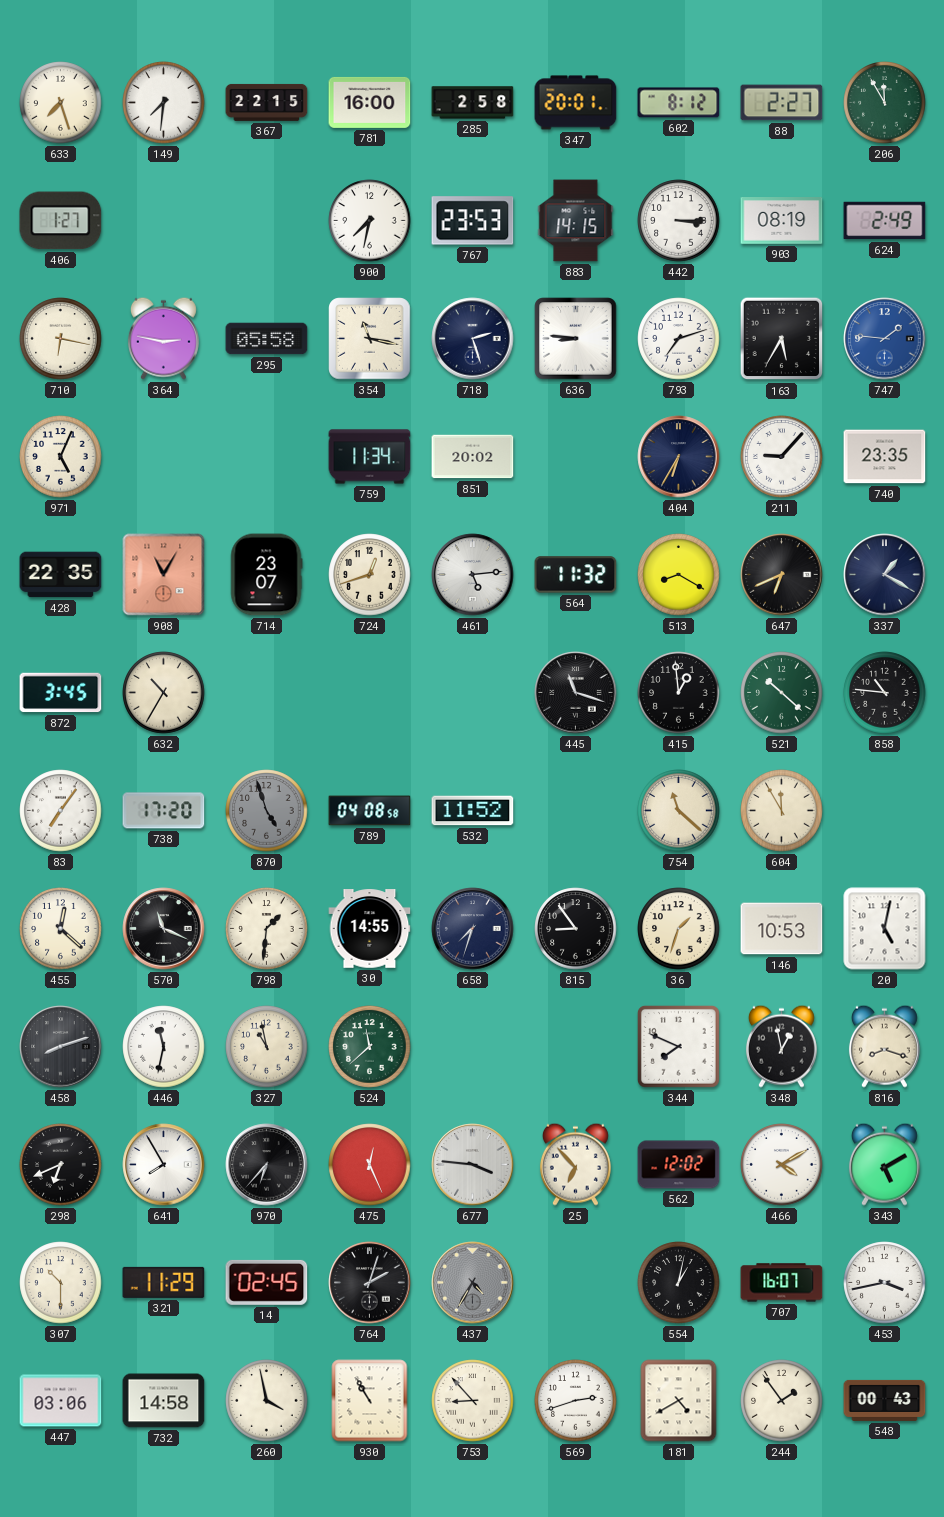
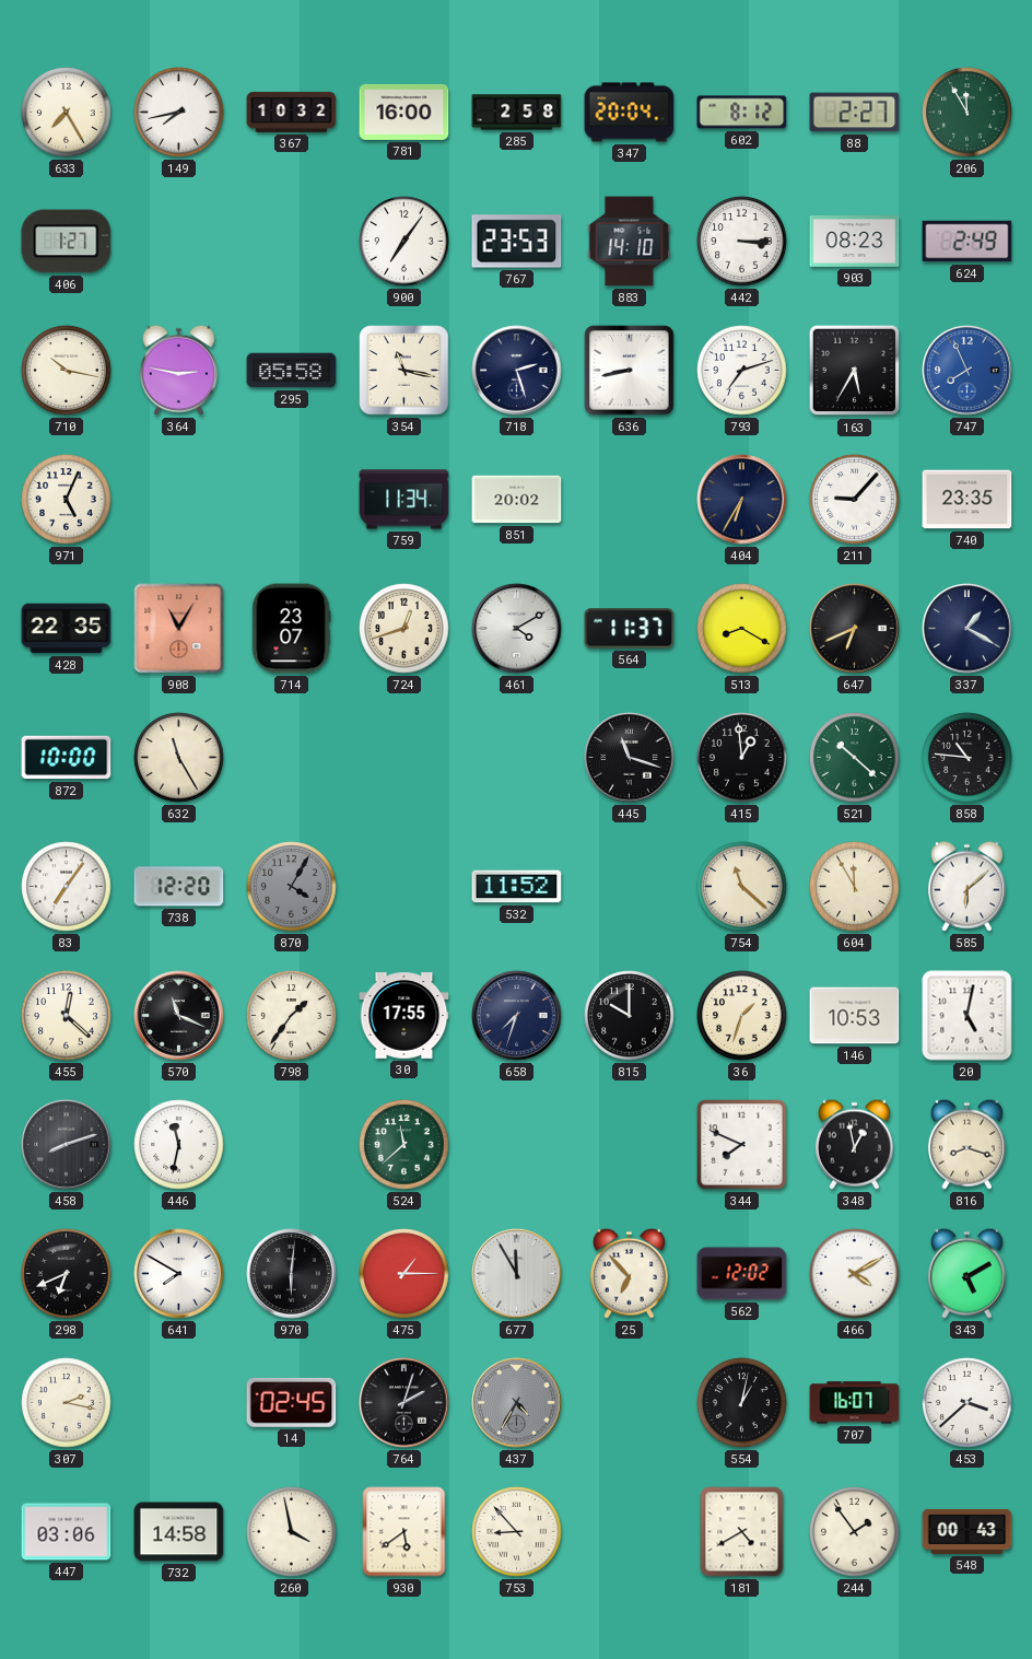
633: 7:27 -> 7:25
149: 7:31 -> 7:43
367: 22:15 -> 10:32
347: 20:01 -> 20:04
900: 7:32 -> 7:06
883: 14:15 -> 14:10
903: 08:19 -> 08:23
710: 6:17 -> 10:17
636: 8:46 -> 8:43
747: 1:46 -> 7:56
461: 5:14 -> 4:10
564: 11:32 -> 11:37
872: 3:45 -> 10:00
632: 10:35 -> 11:25
738: 17:20 -> 12:20
870: 4:57 -> 4:05
789: 04:08 -> none
585: none -> 6:08
798: 1:31 -> 1:36
30: 14:55 -> 17:55
815: 8:54 -> 10:00
327: 10:58 -> none
641: 7:55 -> 7:50
970: 6:37 -> 6:01
475: 12:26 -> 1:15
677: 3:46 -> 11:55
307: 10:30 -> 2:17
321: 11:29 -> none
453: 3:43 -> 3:38
930: 10:55 -> 5:39
569: 2:42 -> none
